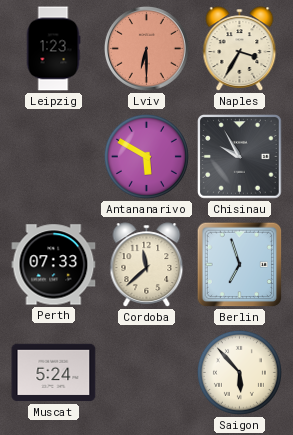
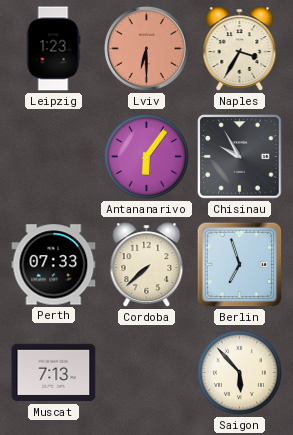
Antananarivo: 5:50 -> 6:06
Cordoba: 11:38 -> 7:38
Muscat: 5:24 -> 7:13
